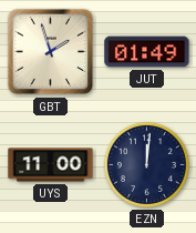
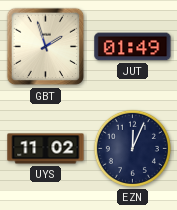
UYS: 11:00 -> 11:02
EZN: 12:01 -> 12:04
